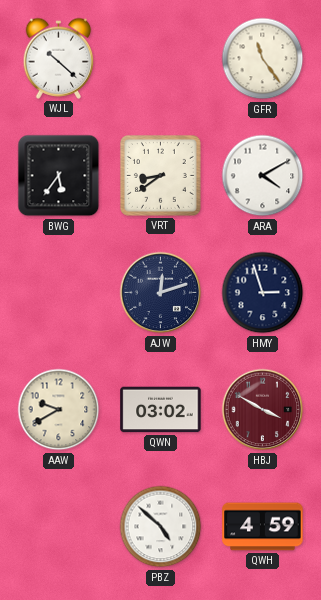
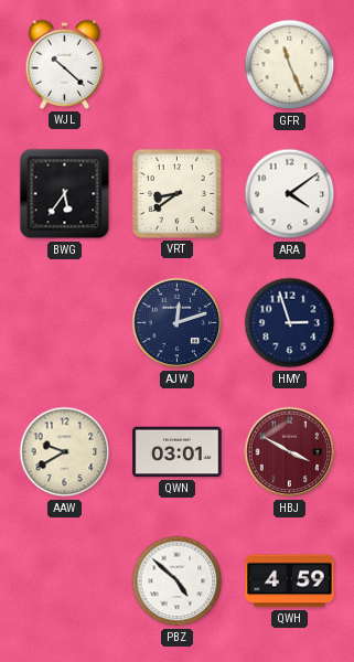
GFR: 11:24 -> 11:26
ARA: 4:10 -> 4:09
QWN: 03:02 -> 03:01
